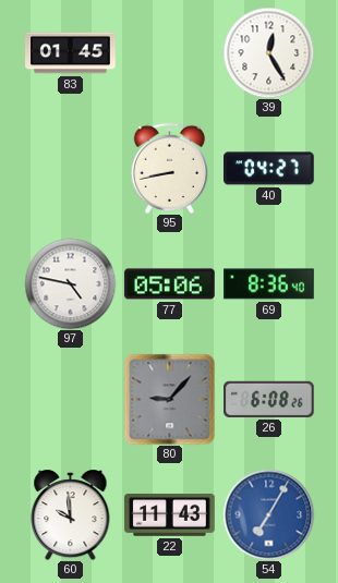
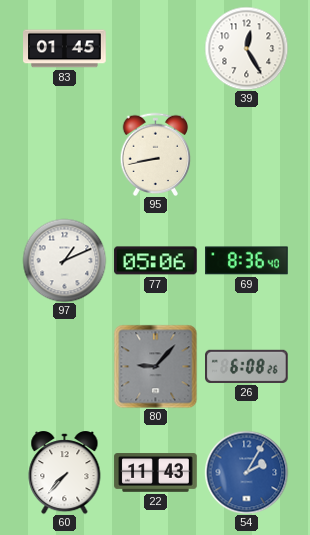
40: 04:27 -> none
97: 4:47 -> 1:11
60: 9:59 -> 7:37
54: 7:05 -> 2:05
